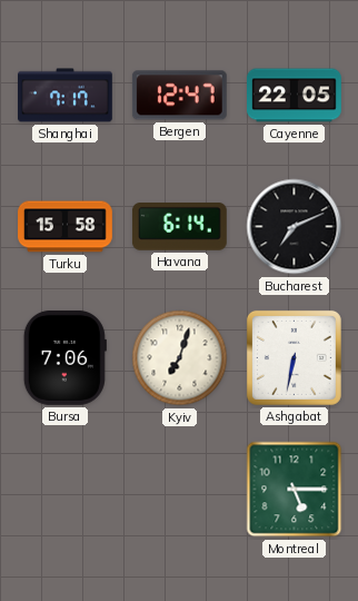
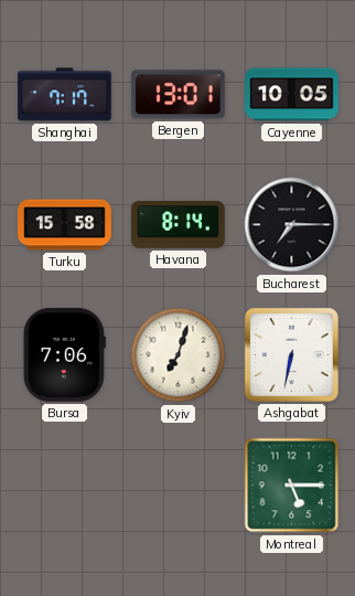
Bergen: 12:47 -> 13:01
Cayenne: 22:05 -> 10:05
Havana: 6:14 -> 8:14
Bucharest: 7:11 -> 7:15
